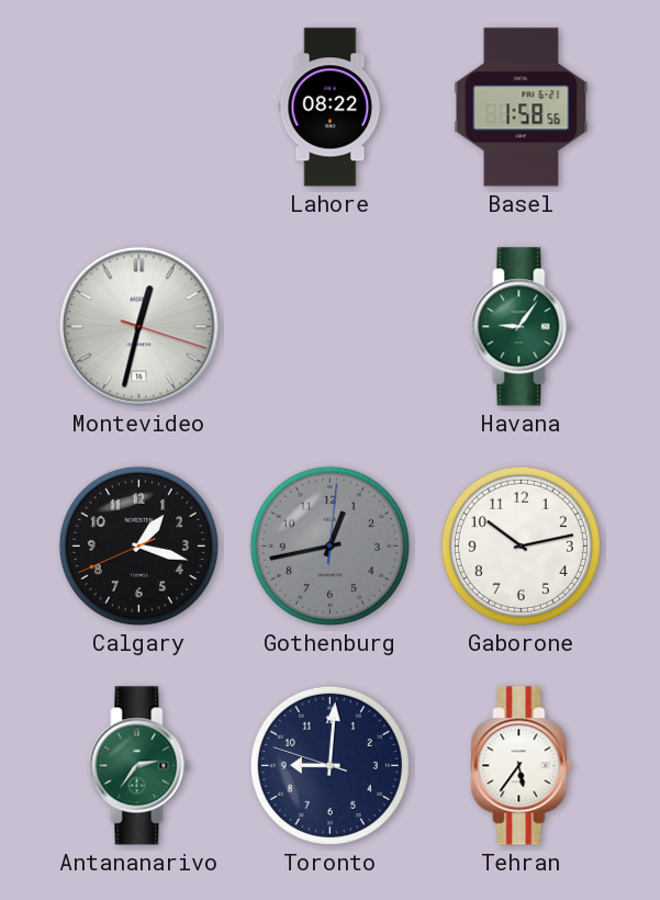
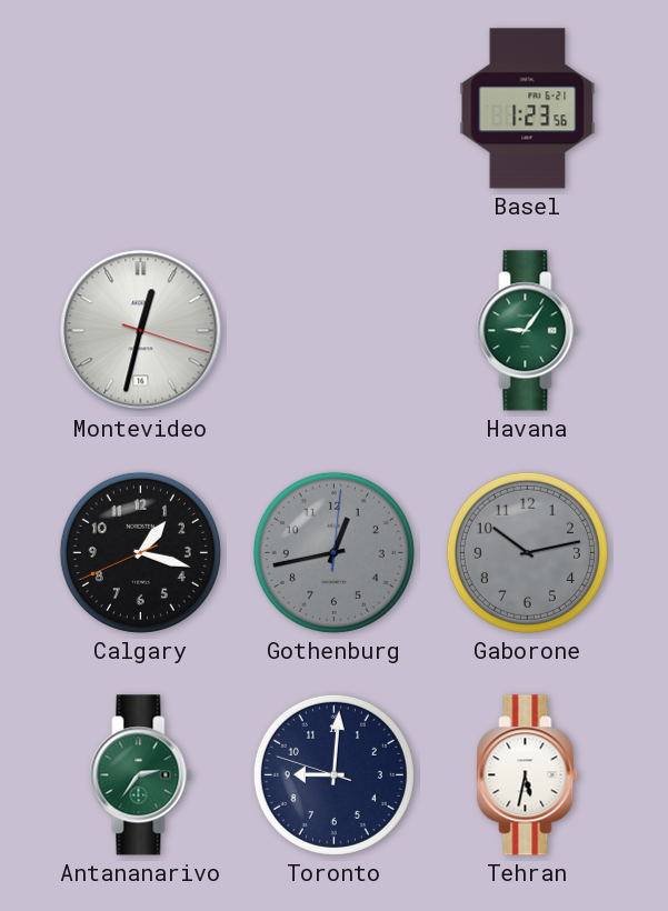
Lahore: 08:22 -> none
Basel: 1:58 -> 1:23
Gaborone dial: white -> grey
Tehran: 5:36 -> 5:32
